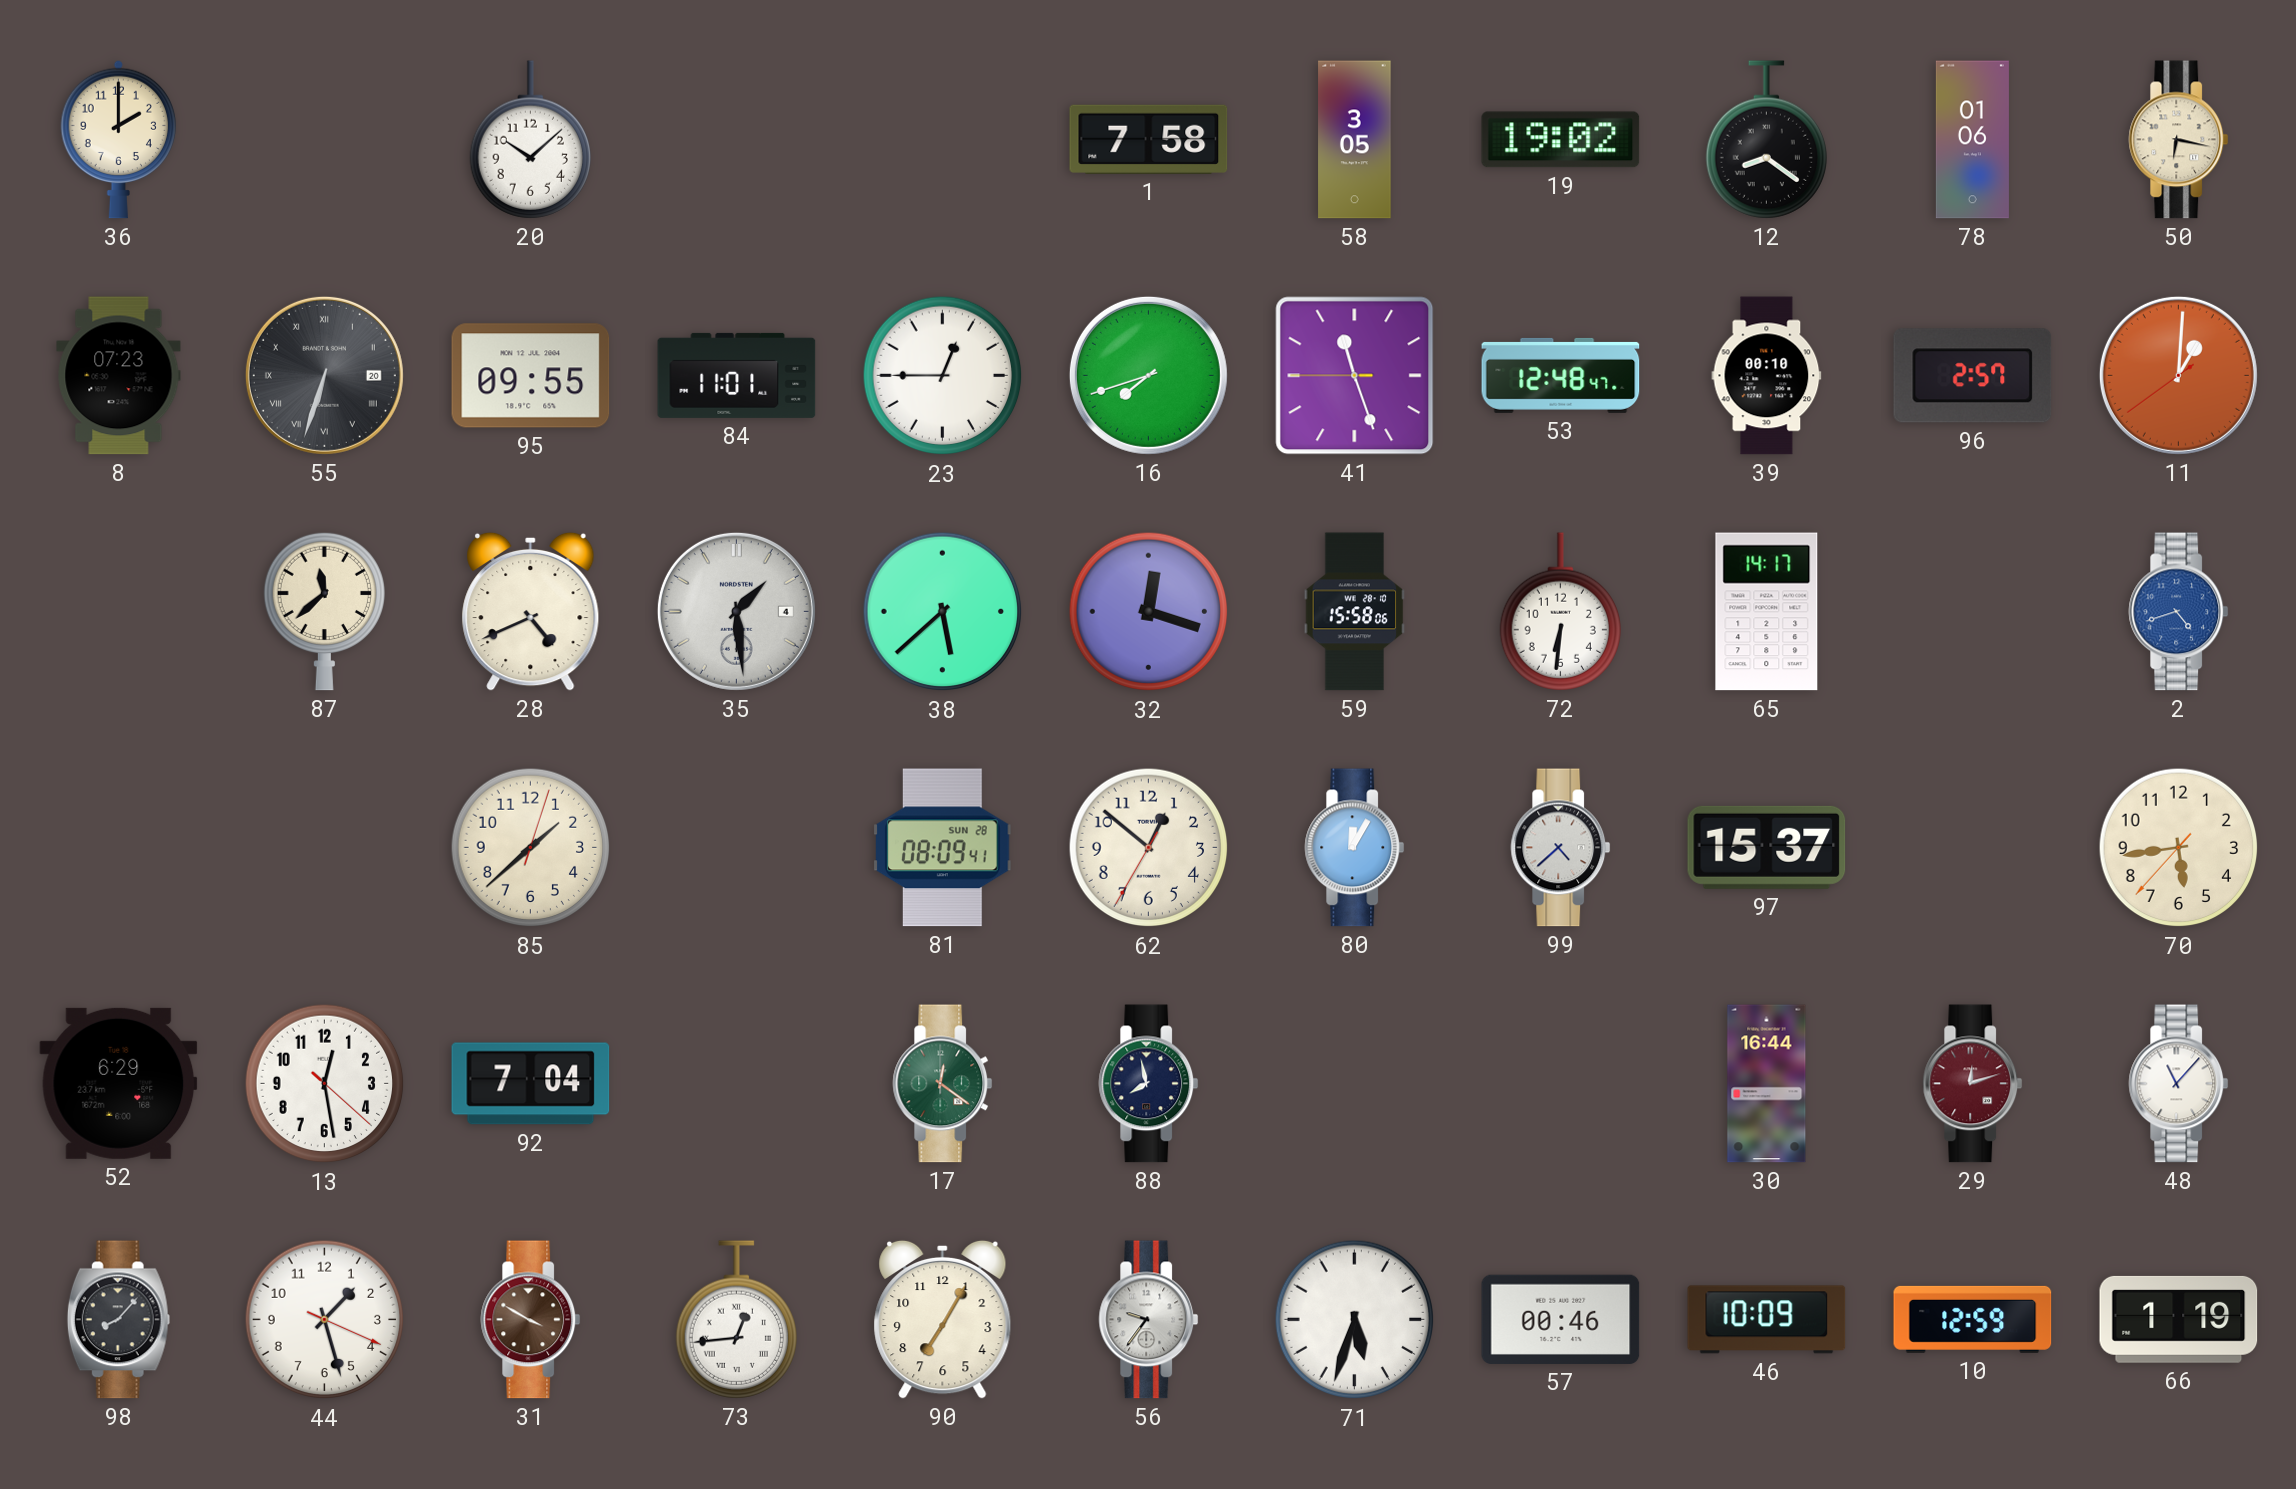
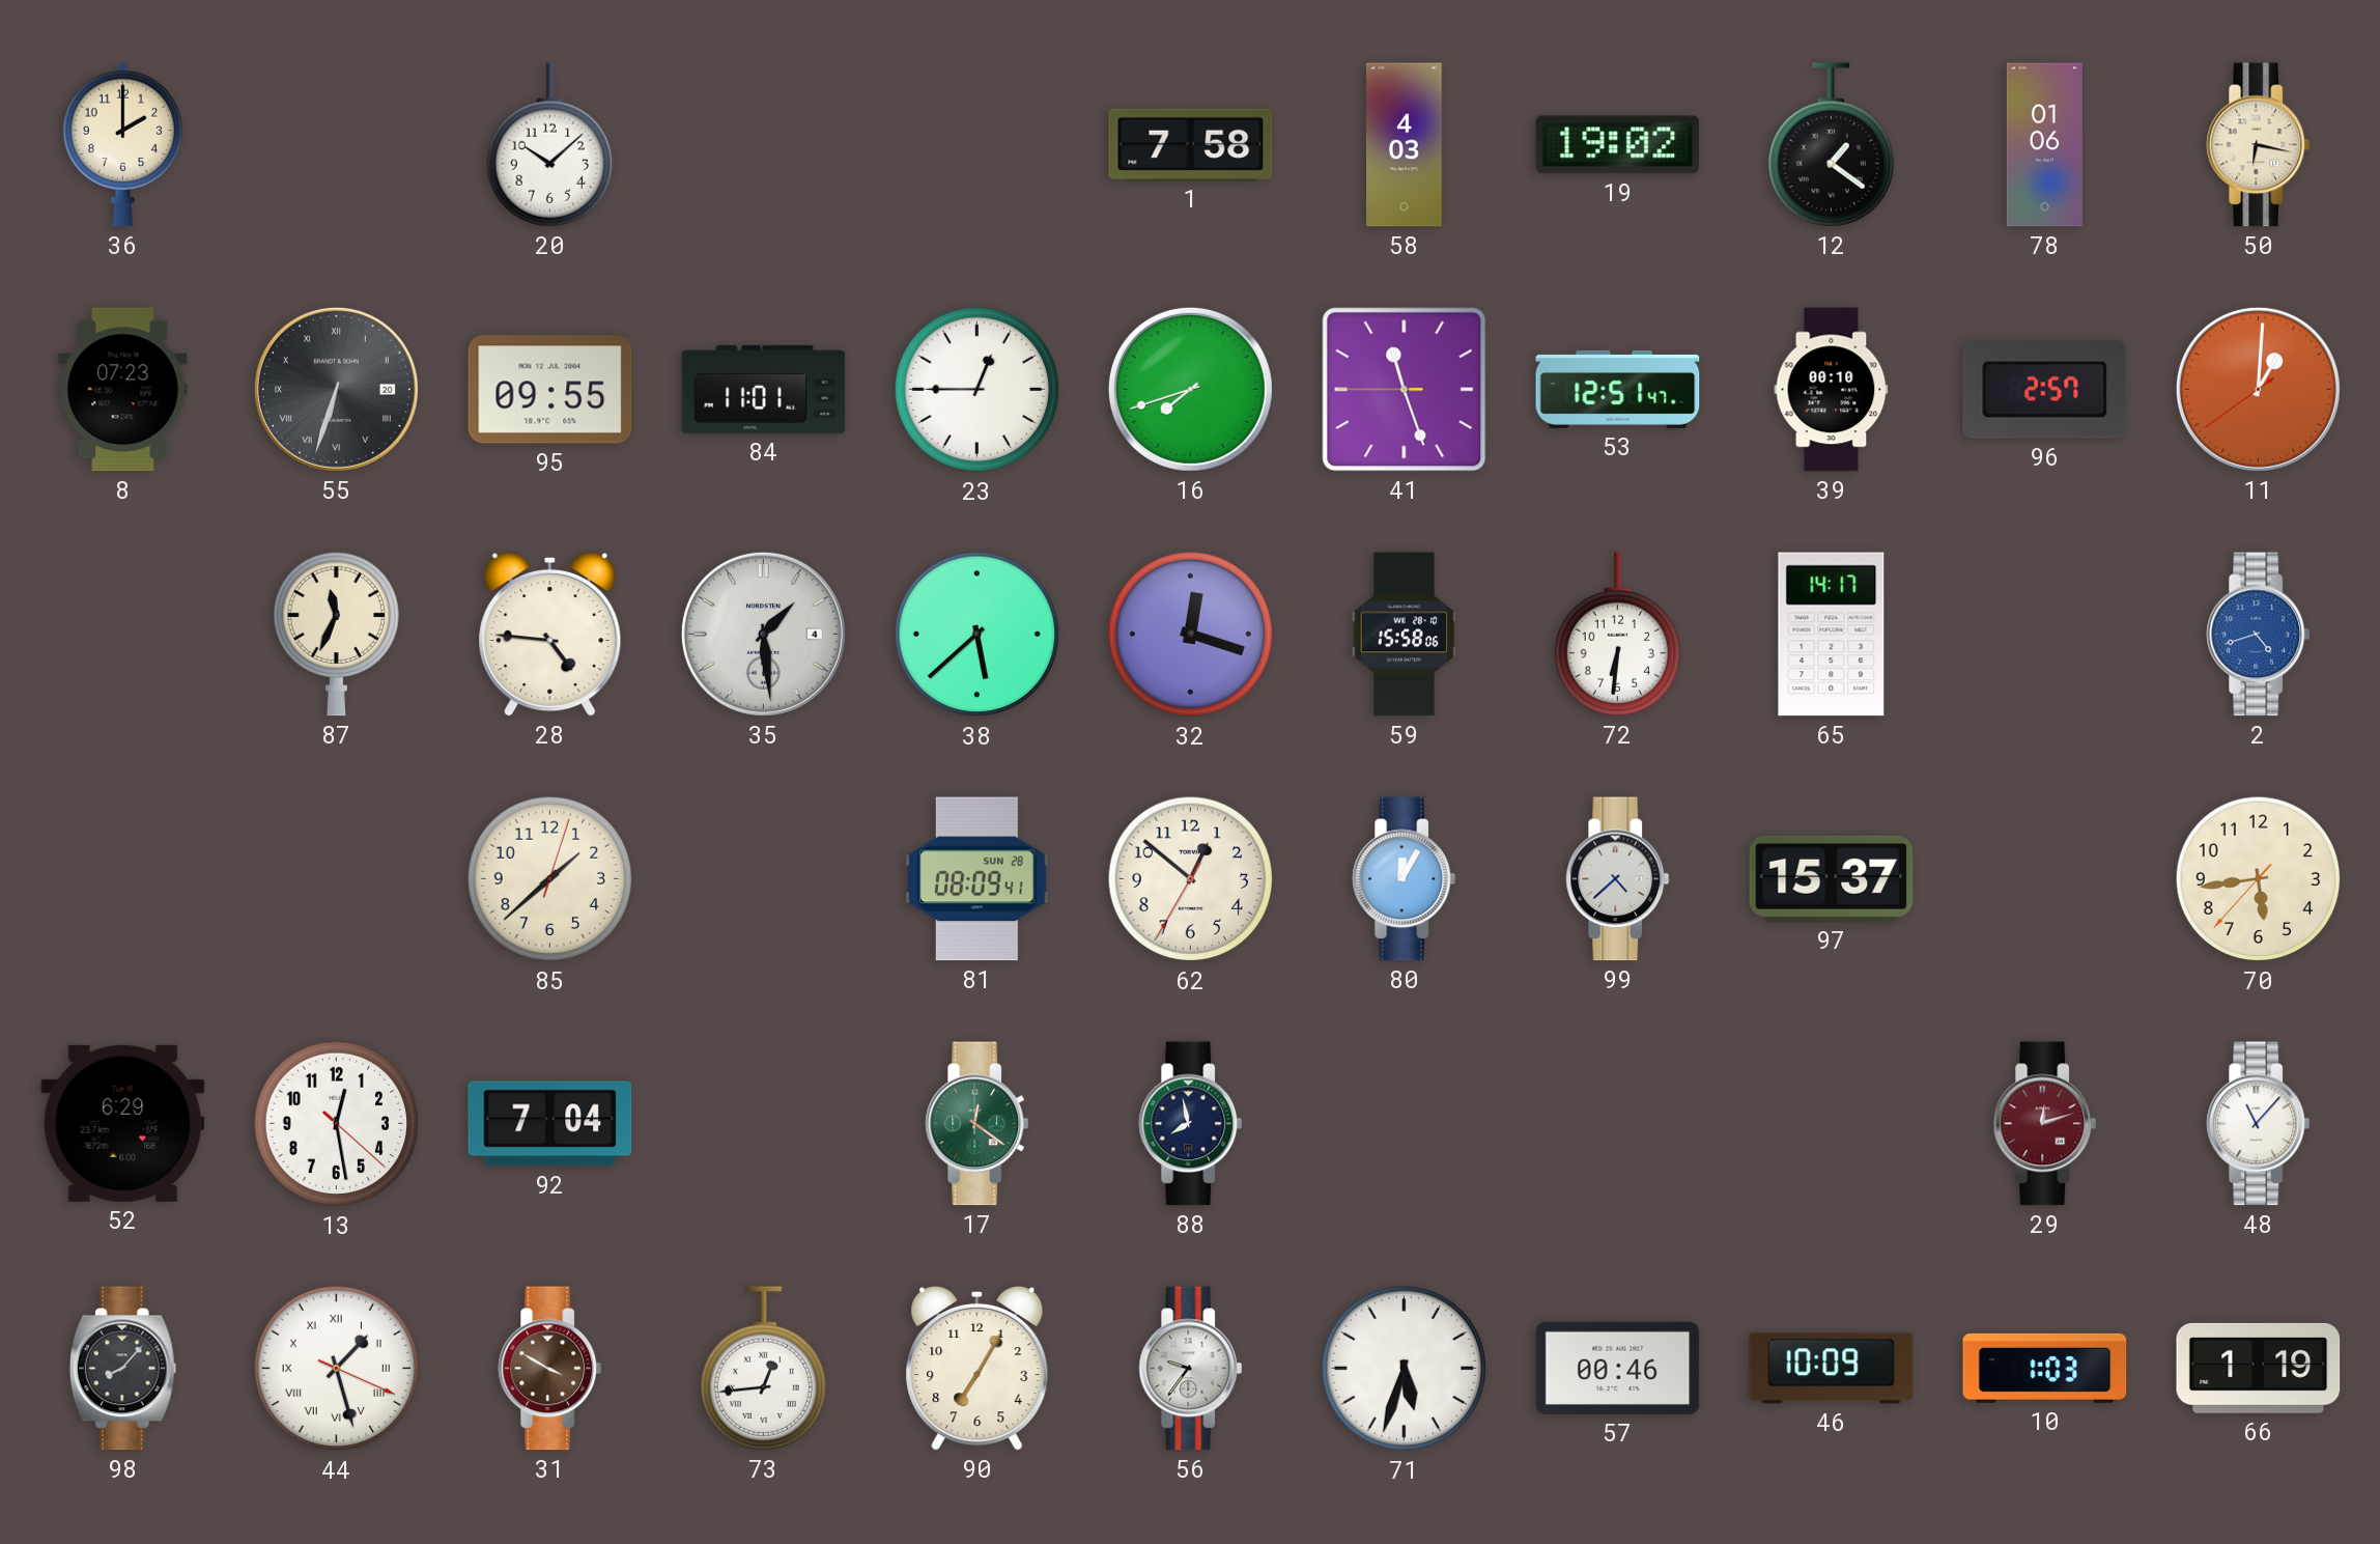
58: 3:05 -> 4:03
12: 8:21 -> 1:21
53: 12:48 -> 12:51
87: 11:38 -> 11:34
28: 4:41 -> 4:46
30: 16:44 -> none
44 numerals: Arabic -> Roman
10: 12:59 -> 1:03
